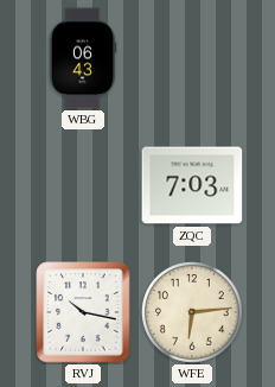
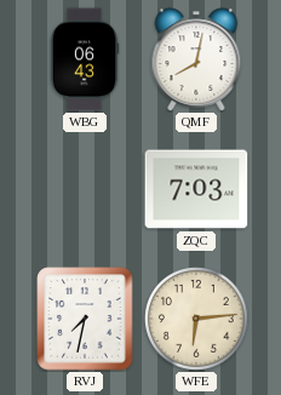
QMF: none -> 8:02
RVJ: 10:17 -> 7:32
